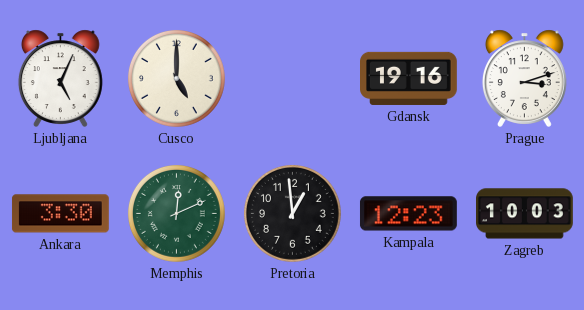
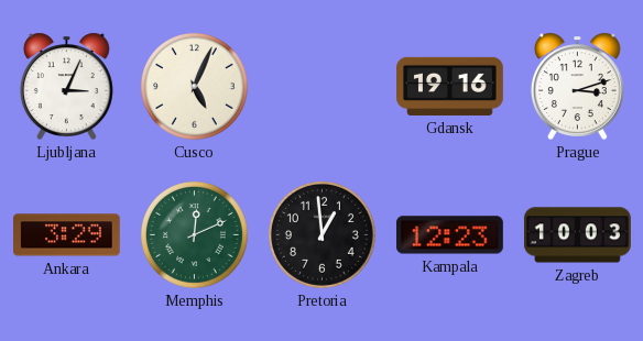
Ljubljana: 5:04 -> 3:04
Cusco: 5:00 -> 5:04
Ankara: 3:30 -> 3:29
